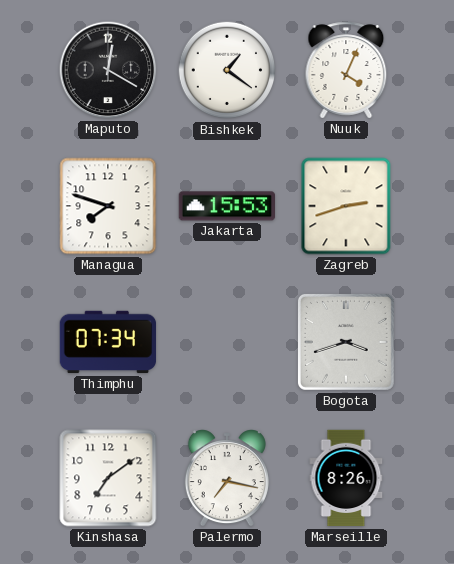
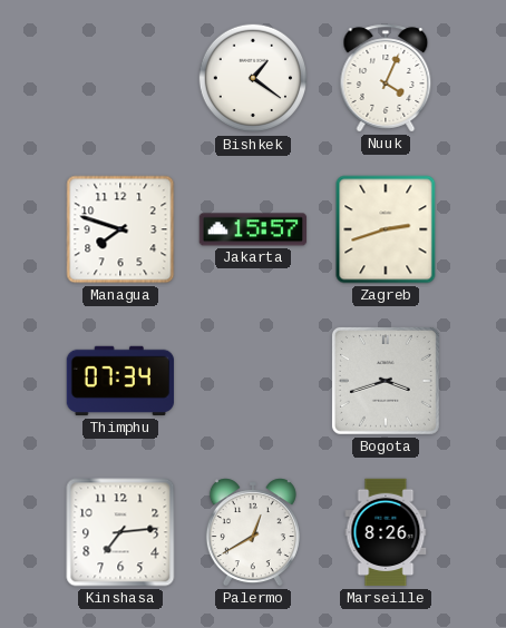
Maputo: 12:20 -> none
Jakarta: 15:53 -> 15:57
Kinshasa: 7:09 -> 7:14
Palermo: 7:17 -> 12:40
